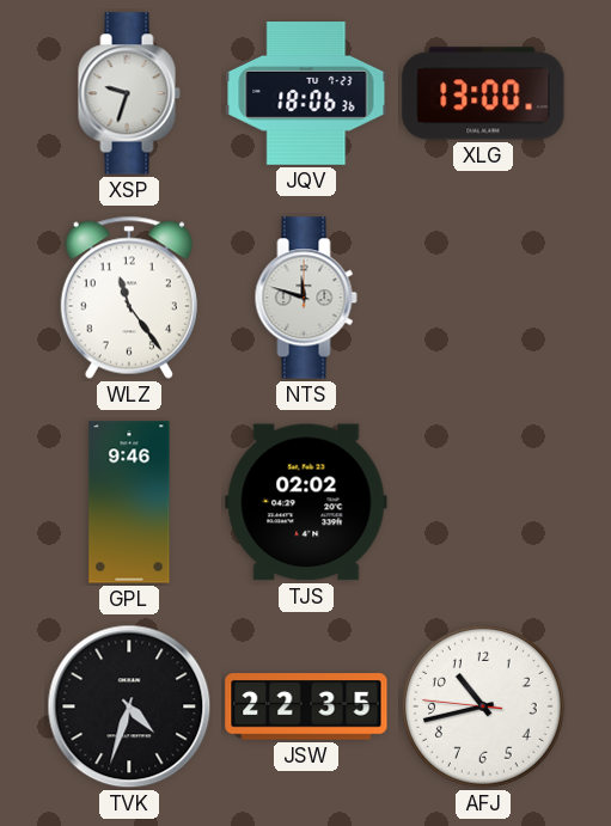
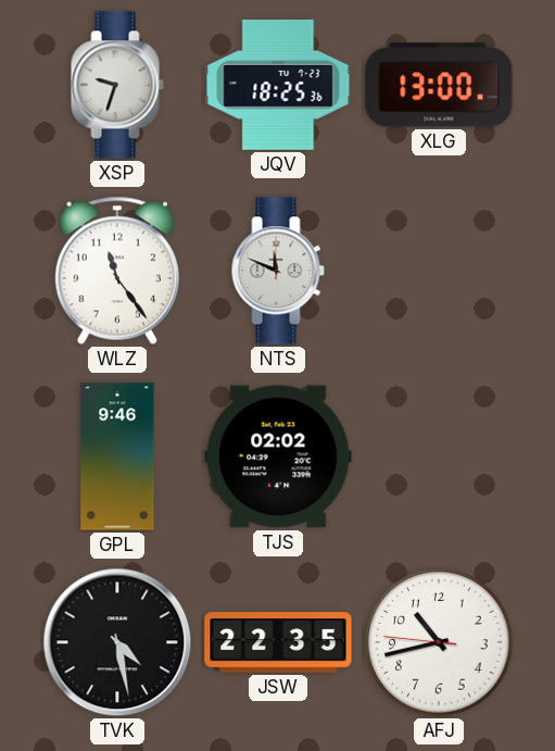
JQV: 18:06 -> 18:25
NTS: 11:48 -> 11:49
TVK: 4:33 -> 4:28
